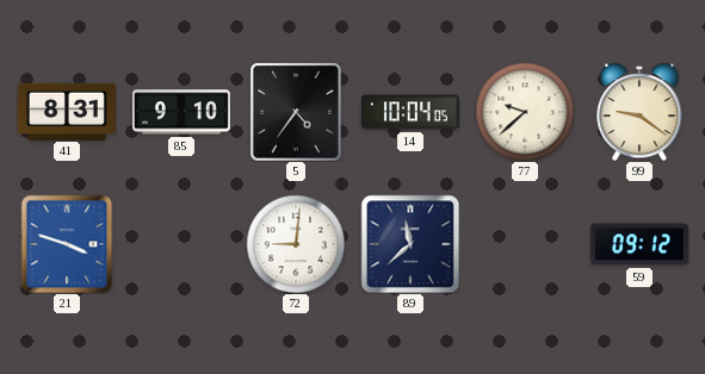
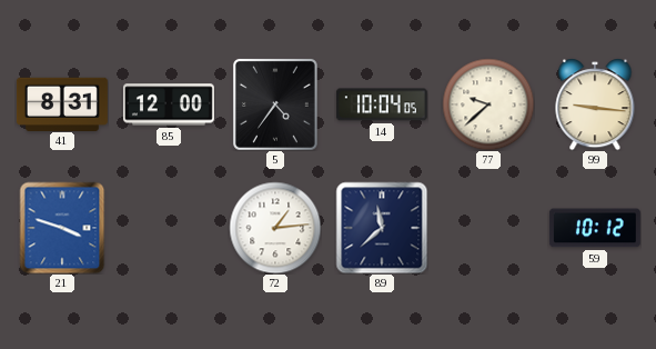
85: 9:10 -> 12:00
99: 9:21 -> 9:16
72: 9:01 -> 1:14
59: 09:12 -> 10:12
